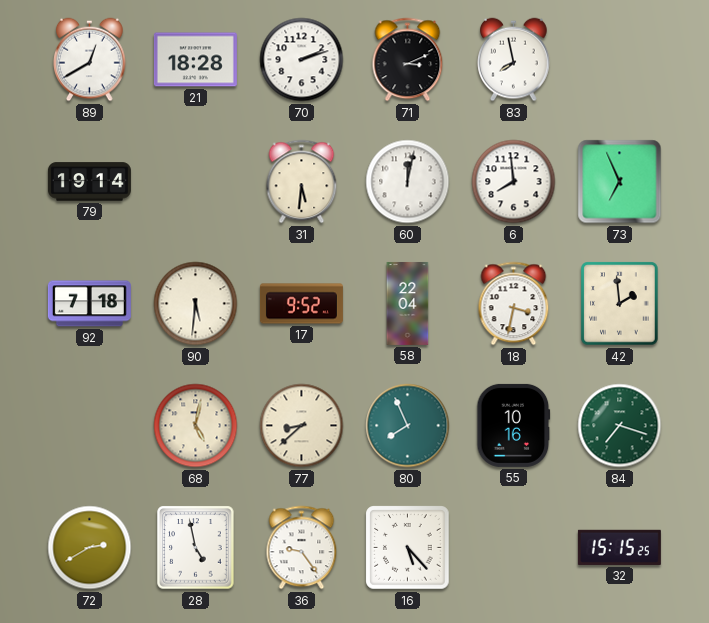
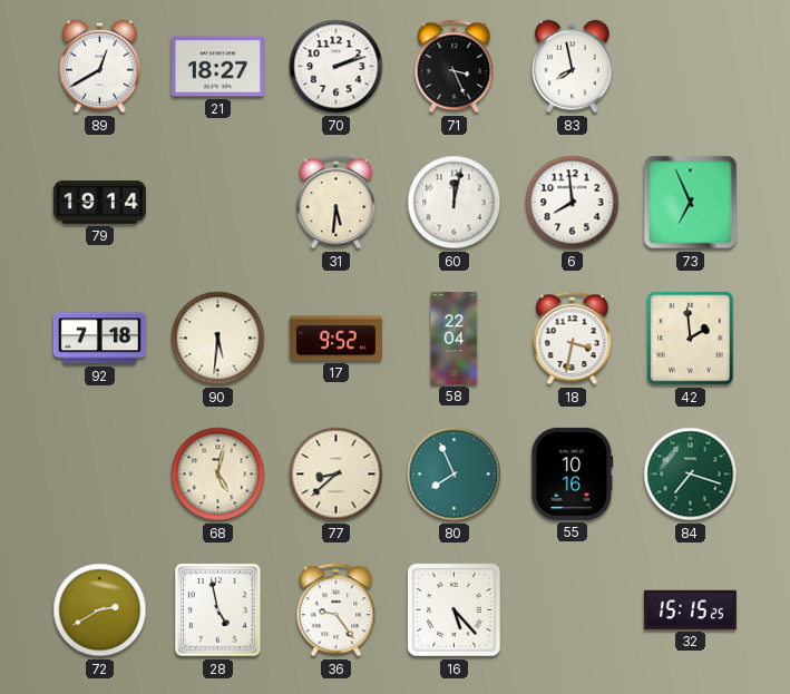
21: 18:28 -> 18:27
71: 3:11 -> 3:26
